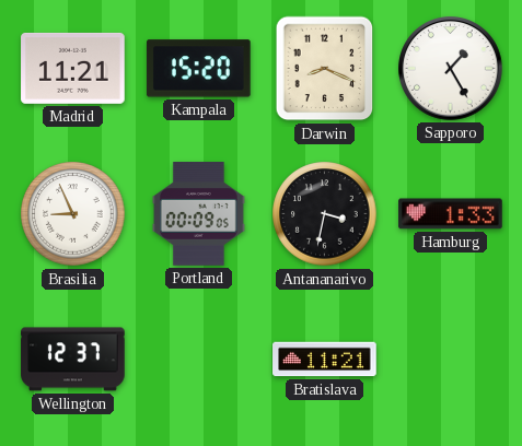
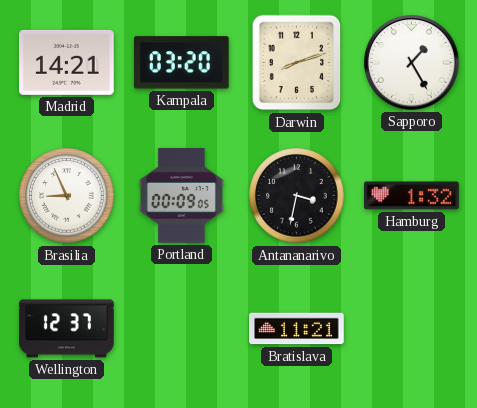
Madrid: 11:21 -> 14:21
Kampala: 15:20 -> 03:20
Darwin: 8:19 -> 8:12
Hamburg: 1:33 -> 1:32
